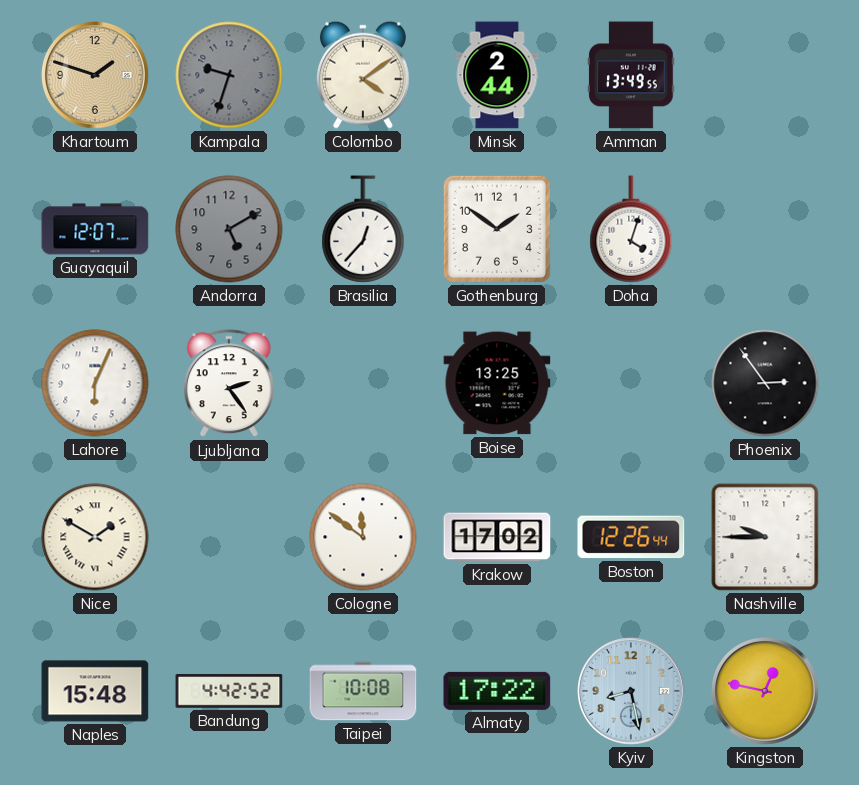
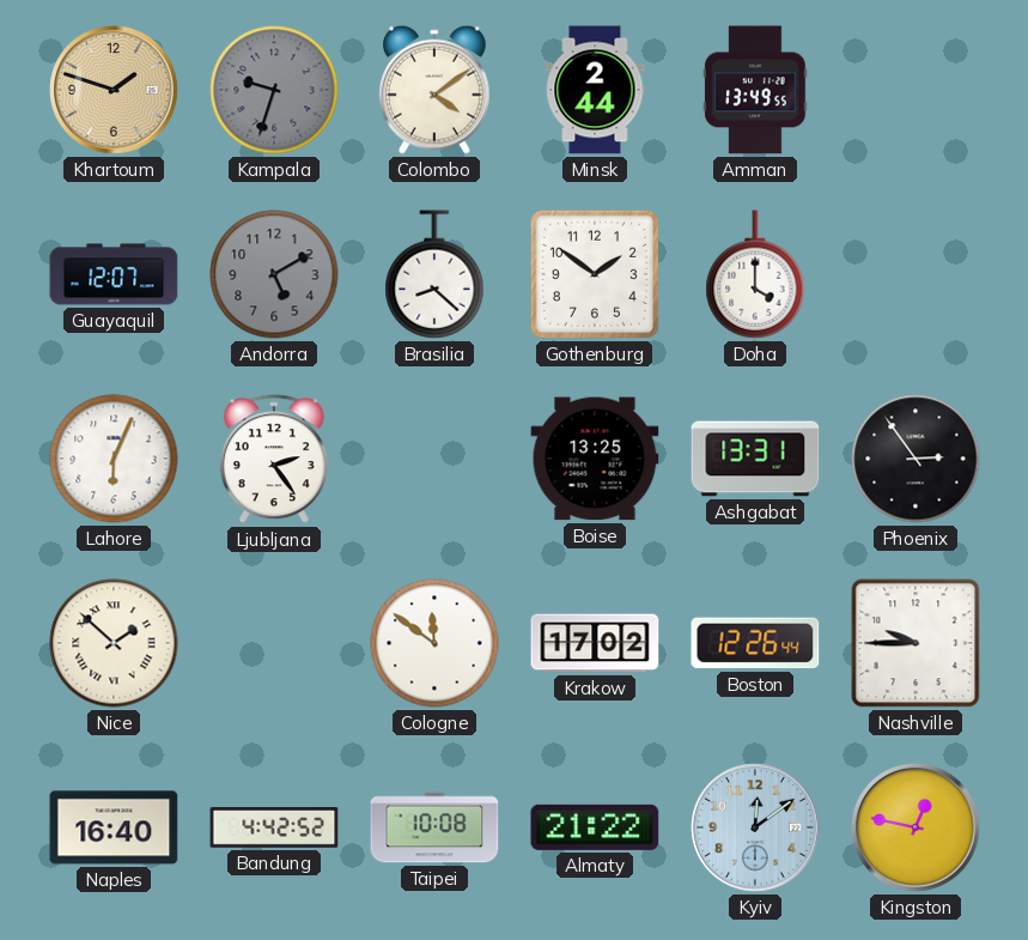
Brasilia: 12:37 -> 8:22
Doha: 4:03 -> 4:00
Ashgabat: none -> 13:31
Nice: 1:50 -> 1:52
Naples: 15:48 -> 16:40
Almaty: 17:22 -> 21:22
Kyiv: 8:28 -> 12:09
